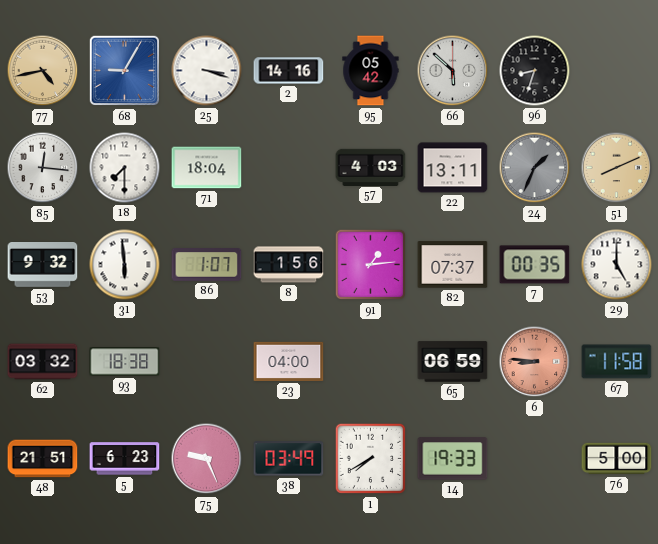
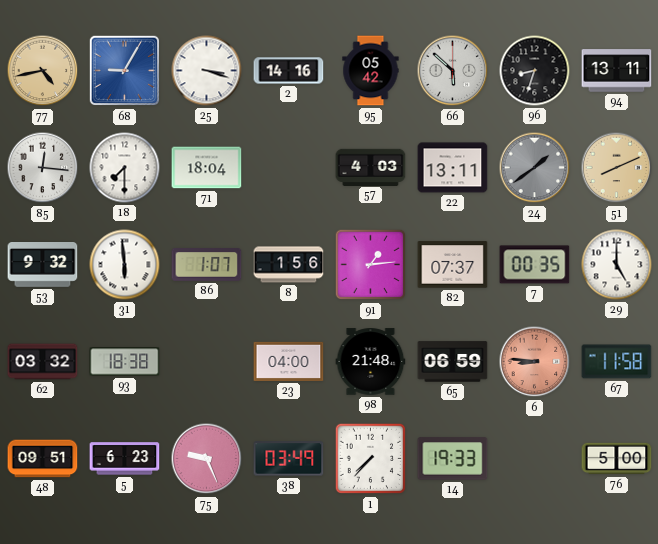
94: none -> 13:11
24: 1:34 -> 1:39
98: none -> 21:48
48: 21:51 -> 09:51
1: 7:40 -> 7:37
